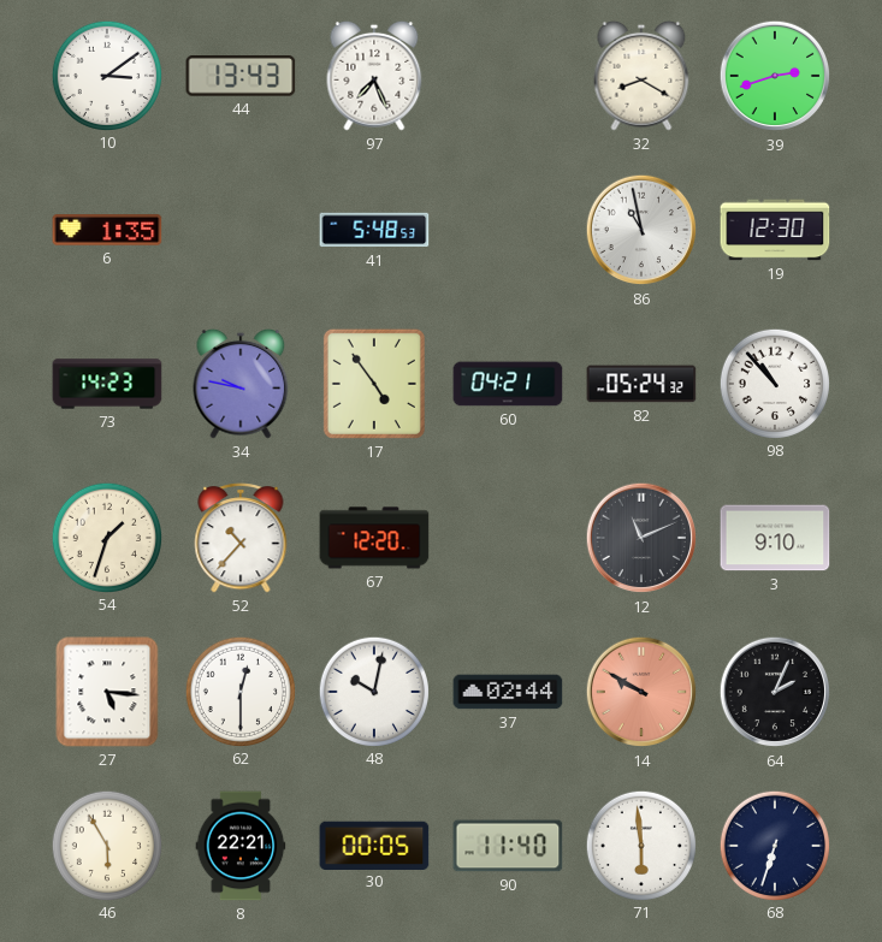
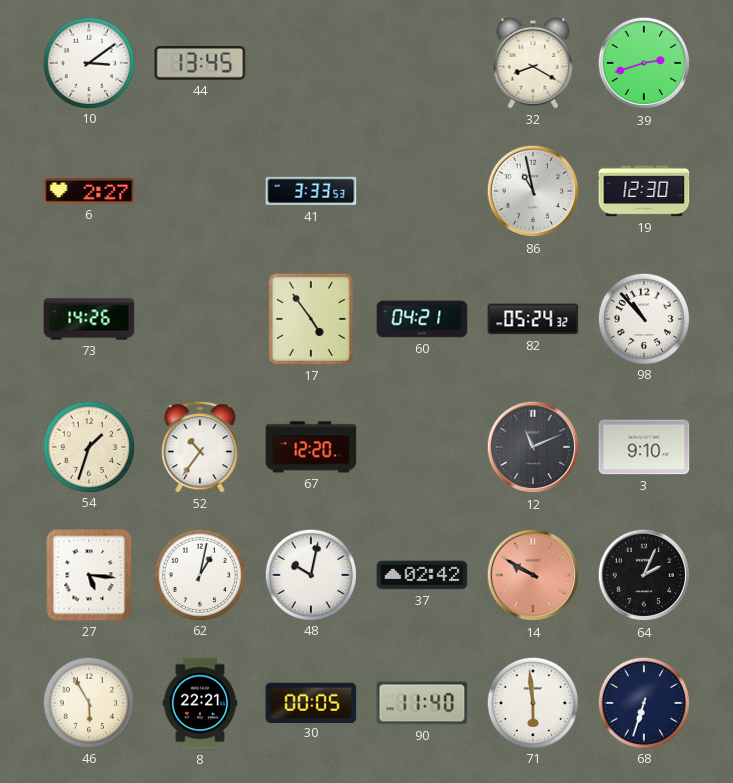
44: 13:43 -> 13:45
97: 7:26 -> none
6: 1:35 -> 2:27
41: 5:48 -> 3:33
73: 14:23 -> 14:26
34: 9:47 -> none
52: 10:37 -> 10:36
62: 12:30 -> 1:02
37: 02:44 -> 02:42
